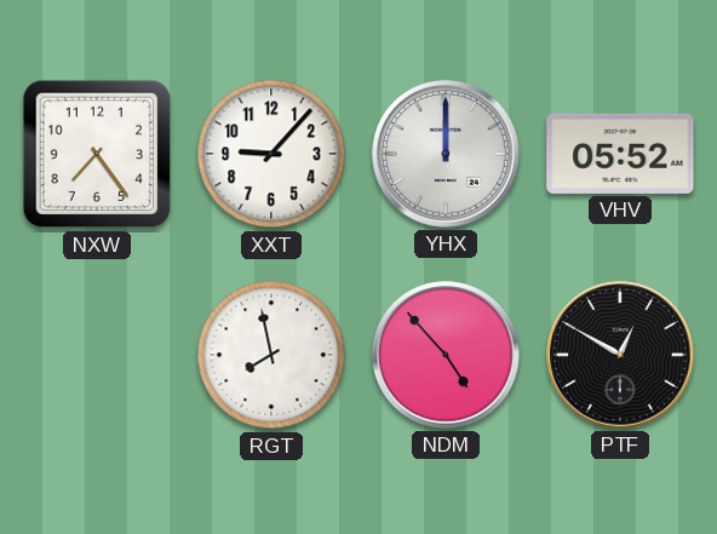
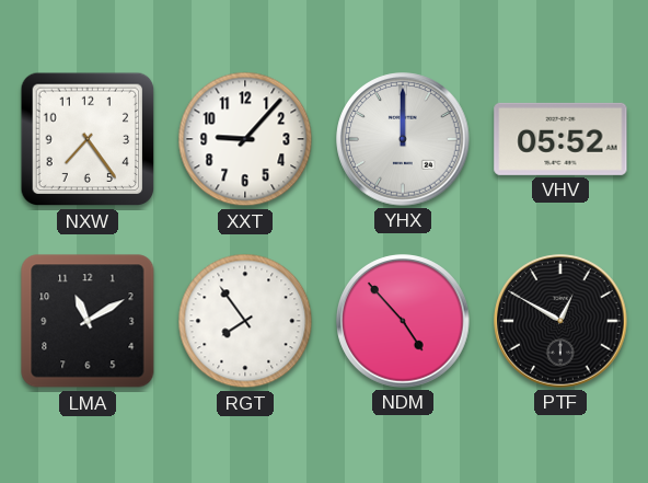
LMA: none -> 11:10
RGT: 7:58 -> 7:54
